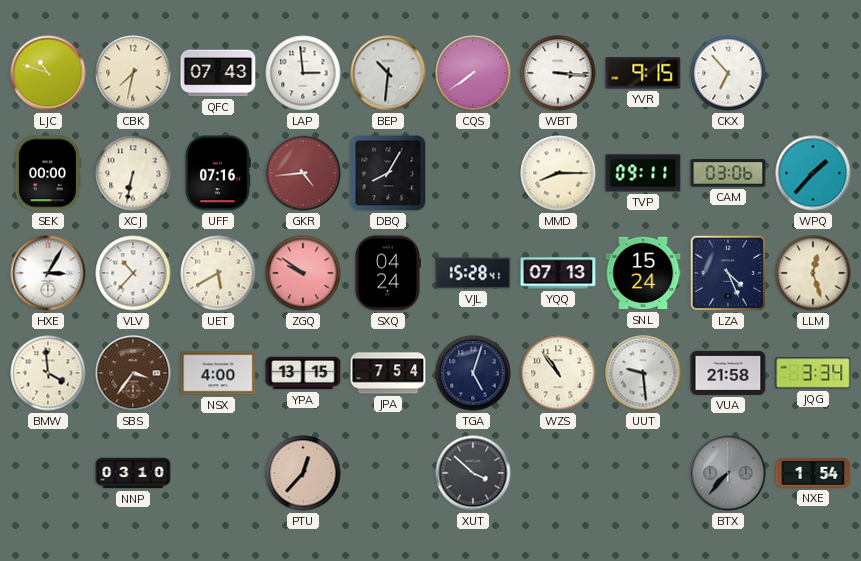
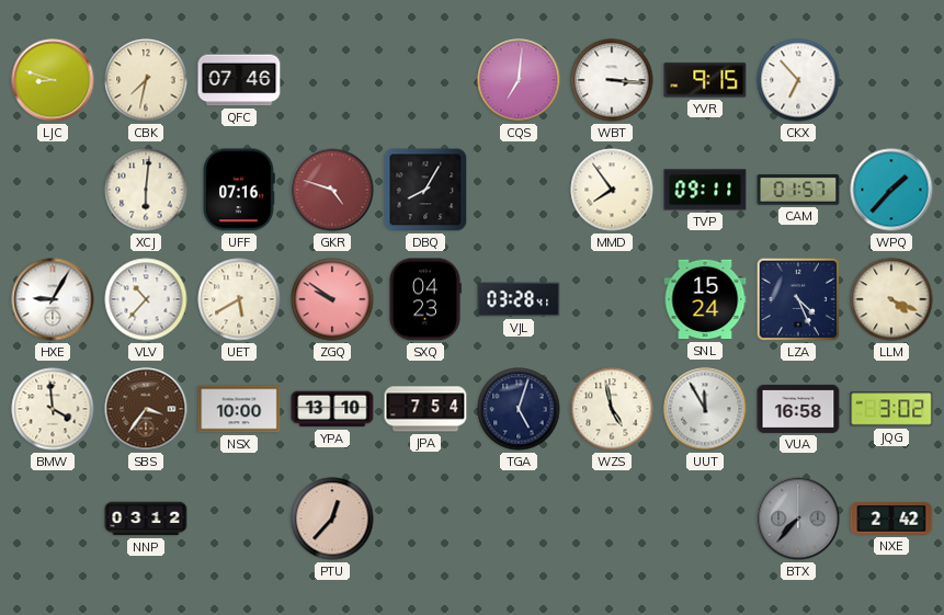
LJC: 10:48 -> 8:48
QFC: 07:43 -> 07:46
LAP: 2:59 -> none
BEP: 10:31 -> none
CQS: 7:39 -> 7:01
SEK: 00:00 -> none
XCJ: 6:32 -> 6:01
GKR: 4:44 -> 4:48
MMD: 8:15 -> 7:54
CAM: 03:06 -> 01:57
HXE: 3:05 -> 9:05
SXQ: 04:24 -> 04:23
VJL: 15:28 -> 03:28
YQQ: 07:13 -> none
LLM: 12:27 -> 4:19
NSX: 4:00 -> 10:00
YPA: 13:15 -> 13:10
WZS: 10:54 -> 4:58
UUT: 9:29 -> 11:55
VUA: 21:58 -> 16:58
JQG: 3:34 -> 3:02
NNP: 03:10 -> 03:12
XUT: 3:52 -> none
NXE: 1:54 -> 2:42
